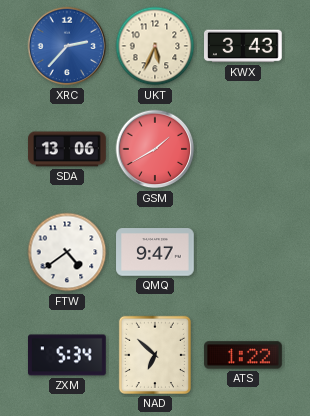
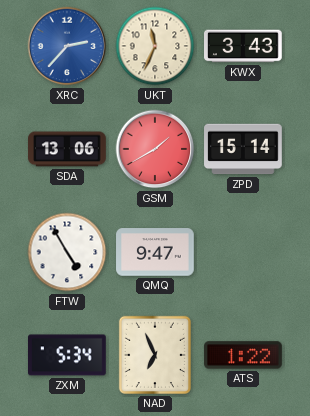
UKT: 5:34 -> 11:34
ZPD: none -> 15:14
FTW: 4:39 -> 4:55
NAD: 6:52 -> 6:56
